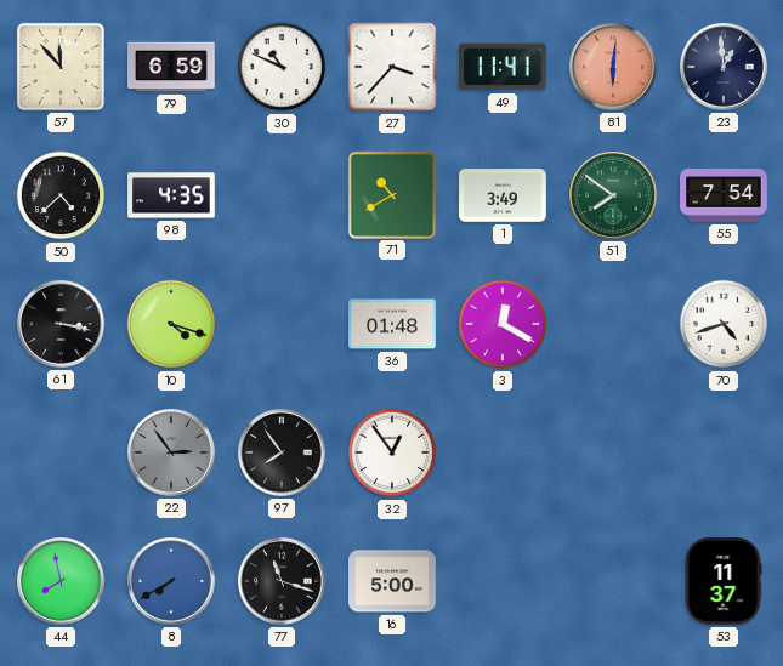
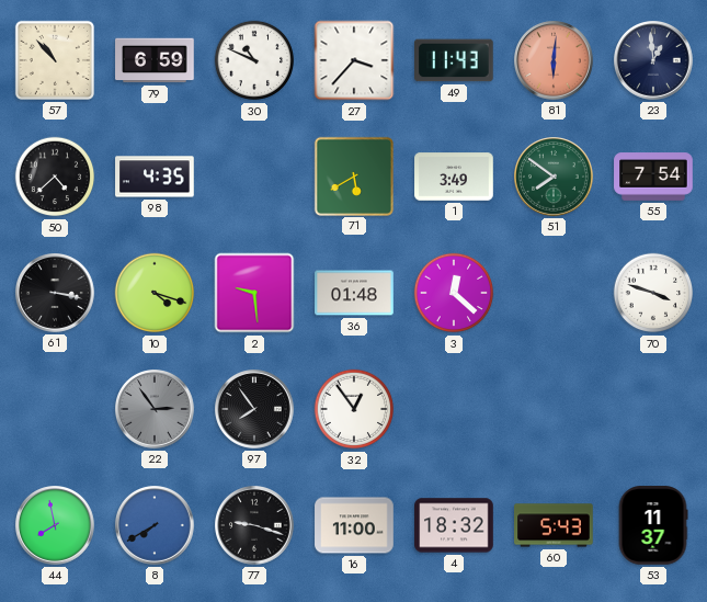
57: 11:53 -> 10:53
49: 11:41 -> 11:43
71: 10:40 -> 5:40
2: none -> 9:29
3: 12:20 -> 12:22
70: 4:42 -> 3:48
77: 11:18 -> 9:18
16: 5:00 -> 11:00
4: none -> 18:32
60: none -> 5:43
